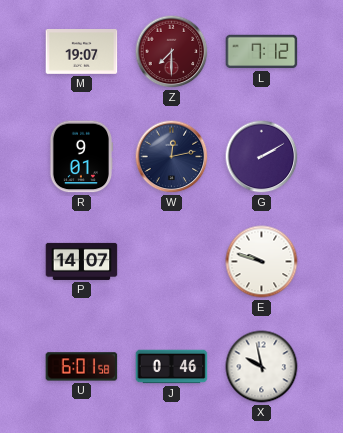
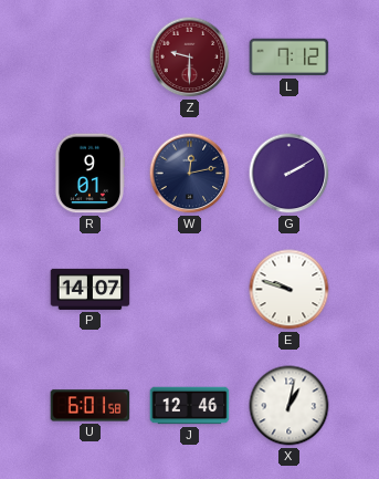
M: 19:07 -> none
Z: 7:30 -> 9:30
J: 0:46 -> 12:46
X: 9:58 -> 1:02
